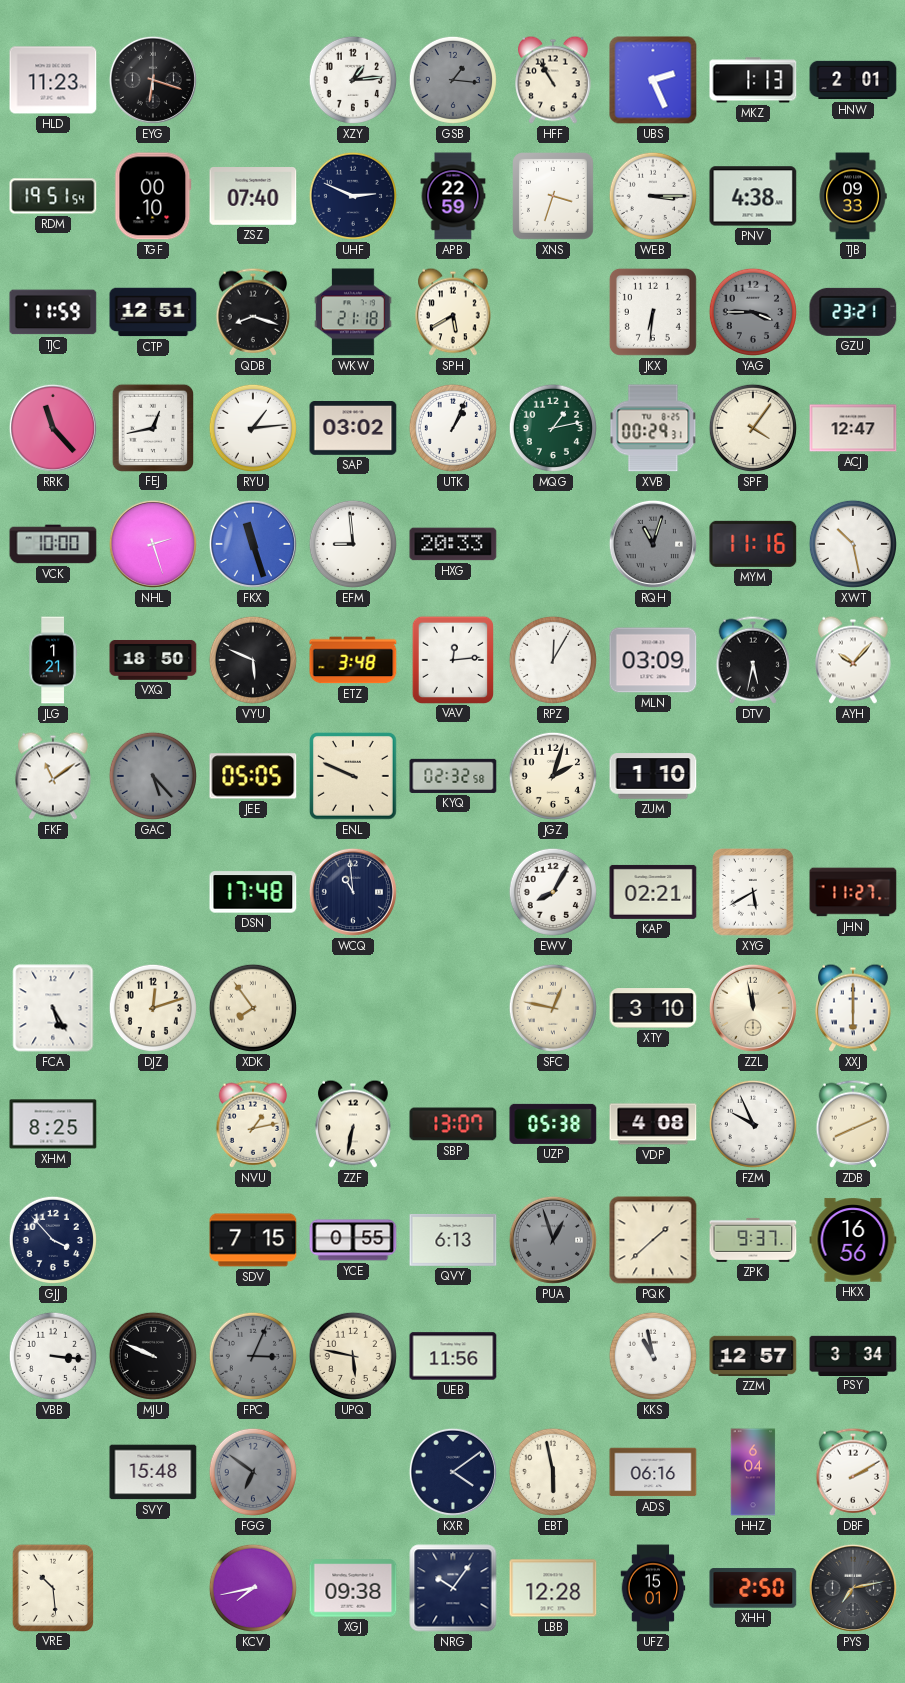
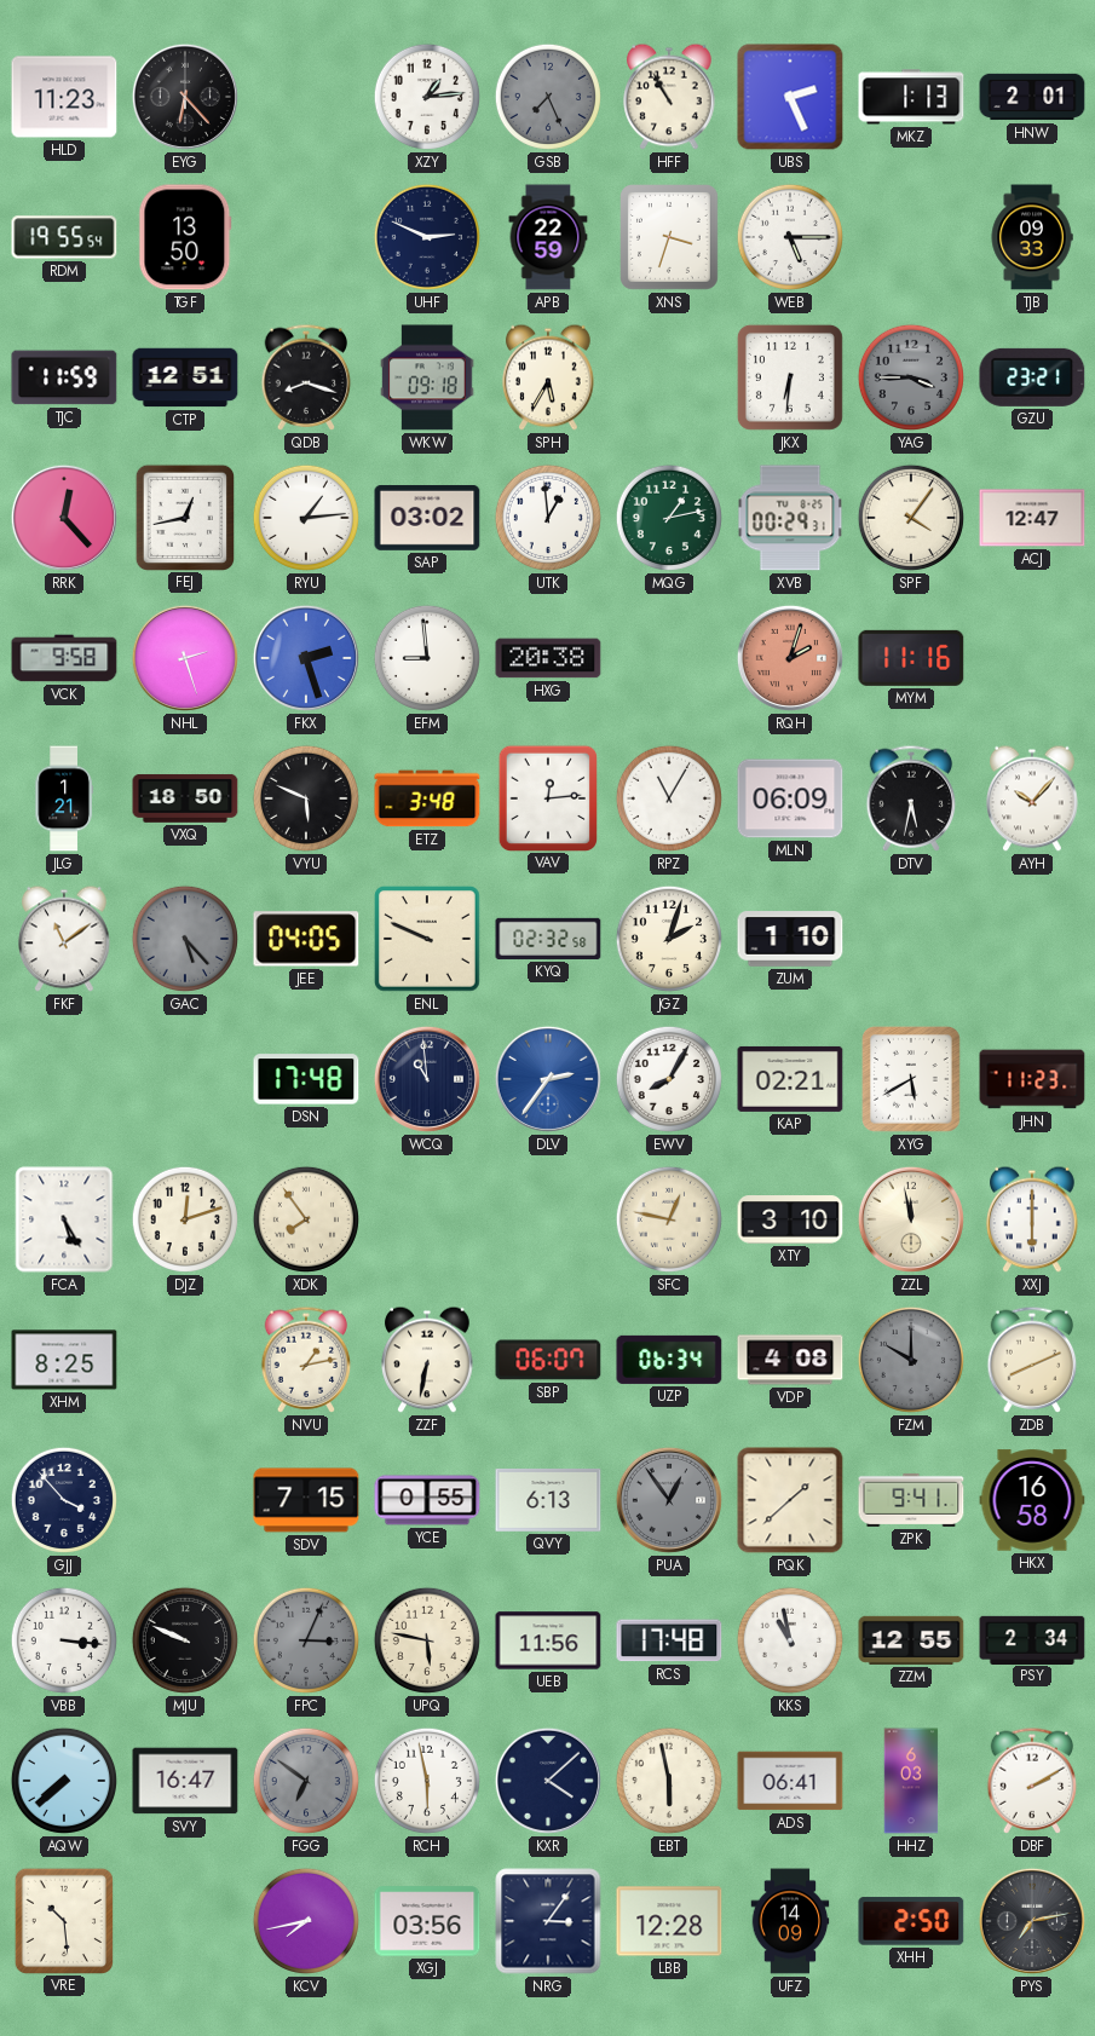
EYG: 6:18 -> 6:23
GSB: 1:16 -> 7:26
RDM: 19:51 -> 19:55
TGF: 00:10 -> 13:50
ZSZ: 07:40 -> none
WEB: 3:15 -> 5:15
PNV: 4:38 -> none
WKW: 21:18 -> 09:18
SPH: 5:40 -> 5:35
RRK: 11:23 -> 12:23
UTK: 1:04 -> 12:59
VCK: 10:00 -> 9:58
FKX: 11:27 -> 2:27
HXG: 20:33 -> 20:38
RQH: 11:03 -> 2:03
RQH dial: grey -> salmon
XWT: 10:28 -> none
RPZ: 12:05 -> 11:05
MLN: 03:09 -> 06:09
JEE: 05:05 -> 04:05
DLV: none -> 2:36
JHN: 11:27 -> 11:23
SBP: 13:07 -> 06:07
UZP: 05:38 -> 06:34
FZM: 9:56 -> 10:00
FZM dial: white -> grey
PUA: 12:57 -> 12:54
ZPK: 9:37 -> 9:41
HKX: 16:56 -> 16:58
RCS: none -> 17:48
ZZM: 12:57 -> 12:55
PSY: 3:34 -> 2:34
AQW: none -> 7:38
SVY: 15:48 -> 16:47
RCH: none -> 5:58
KXR: 4:09 -> 4:08
ADS: 06:16 -> 06:41
HHZ: 6:04 -> 6:03
XGJ: 09:38 -> 03:56
NRG: 10:06 -> 3:06
UFZ: 15:01 -> 14:09
